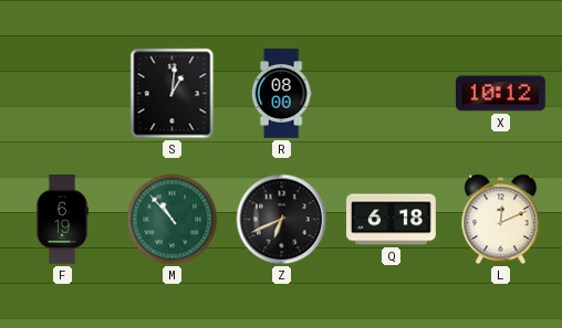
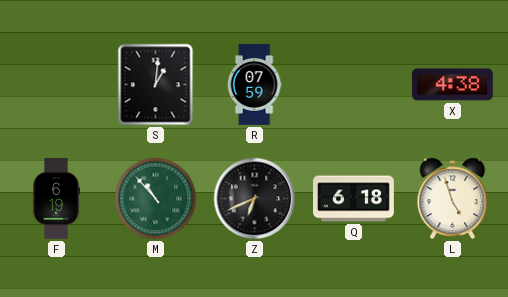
R: 08:00 -> 07:59
X: 10:12 -> 4:38
L: 12:11 -> 4:57
